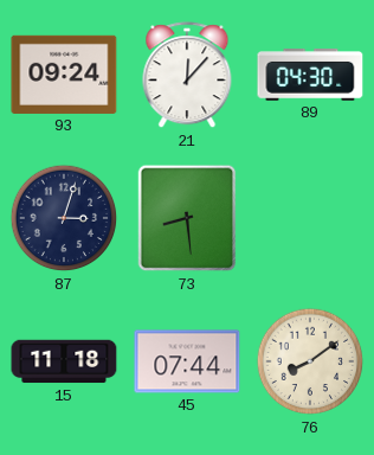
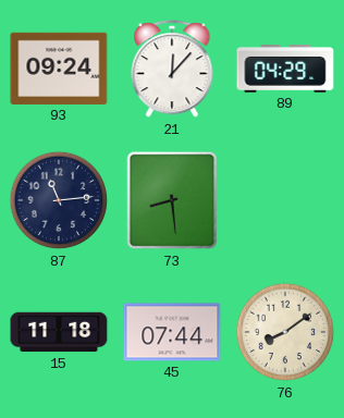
89: 04:30 -> 04:29
87: 3:03 -> 11:14
